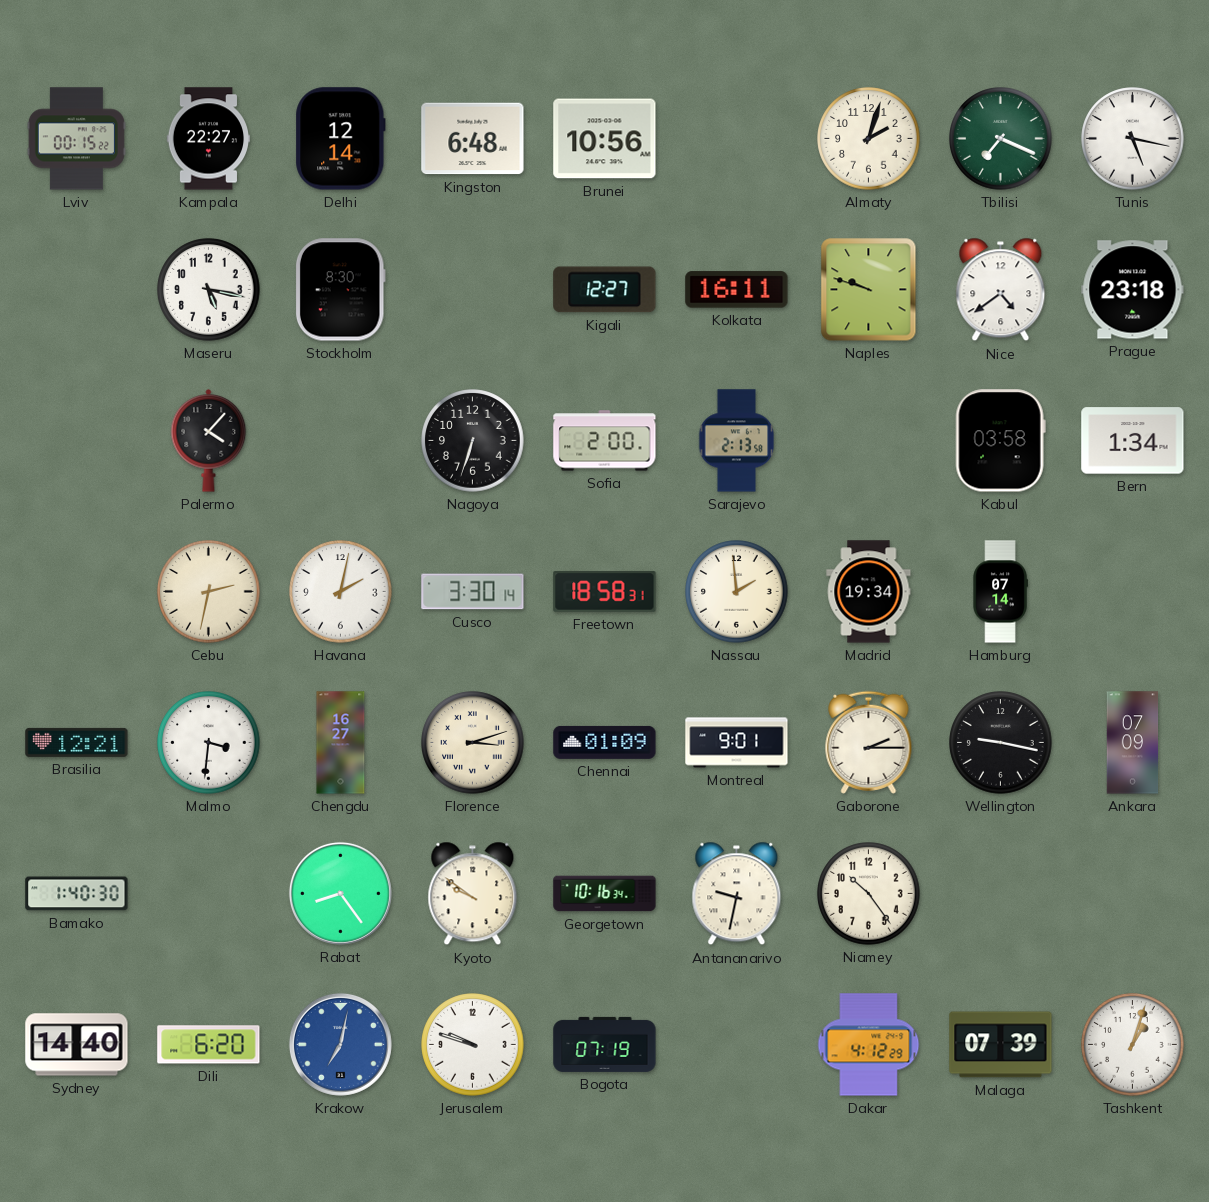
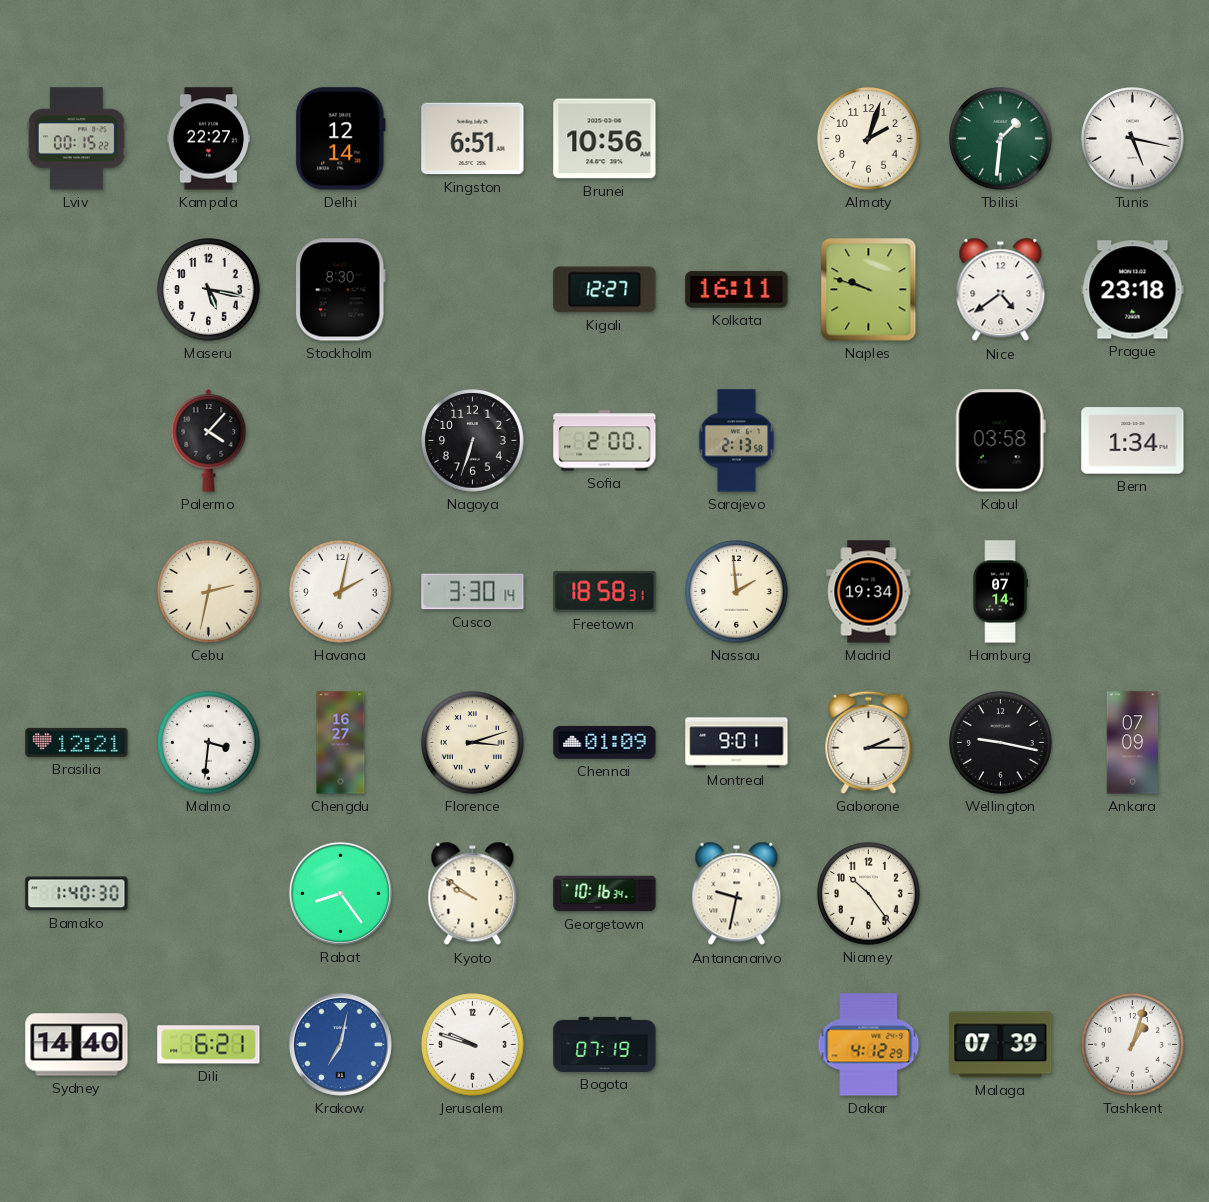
Kingston: 6:48 -> 6:51
Tbilisi: 7:19 -> 1:31
Dili: 6:20 -> 6:21
